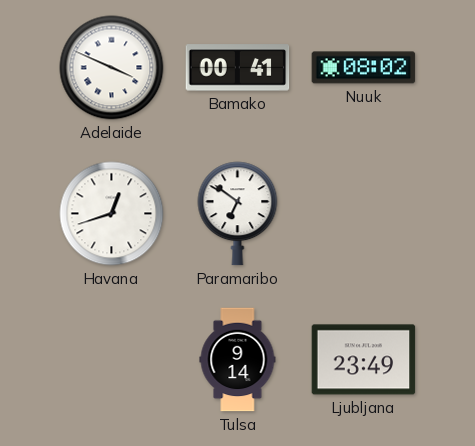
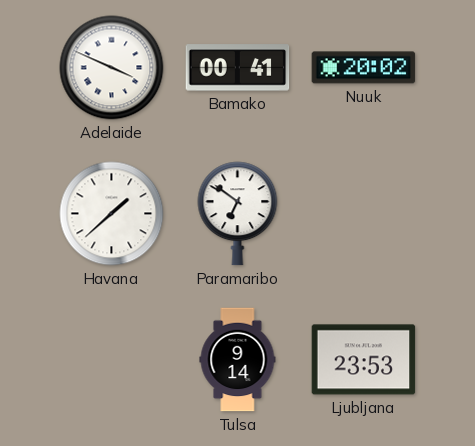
Nuuk: 08:02 -> 20:02
Havana: 12:42 -> 1:38
Ljubljana: 23:49 -> 23:53
